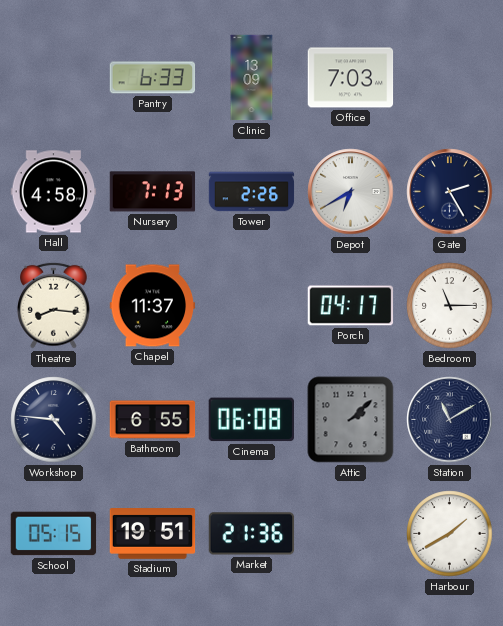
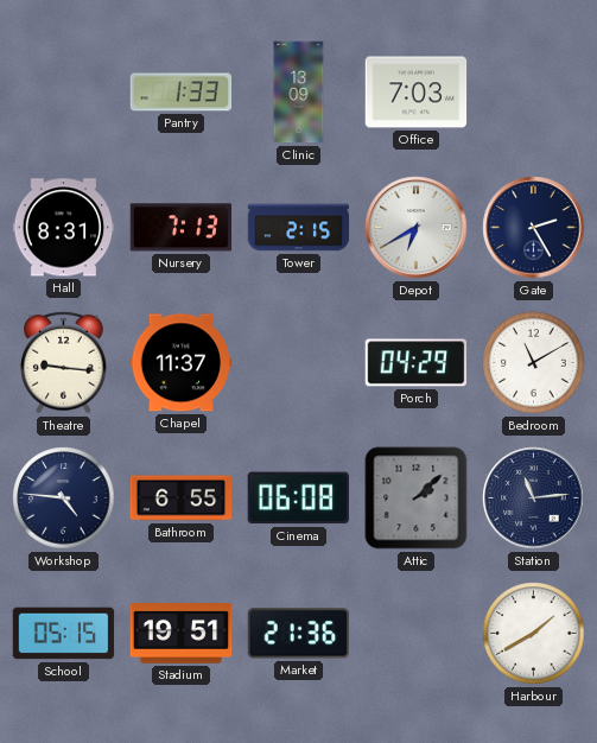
Pantry: 6:33 -> 1:33
Hall: 4:58 -> 8:31
Tower: 2:26 -> 2:15
Theatre: 8:16 -> 9:16
Porch: 04:17 -> 04:29
Bedroom: 11:15 -> 11:10
Station: 11:10 -> 11:14
